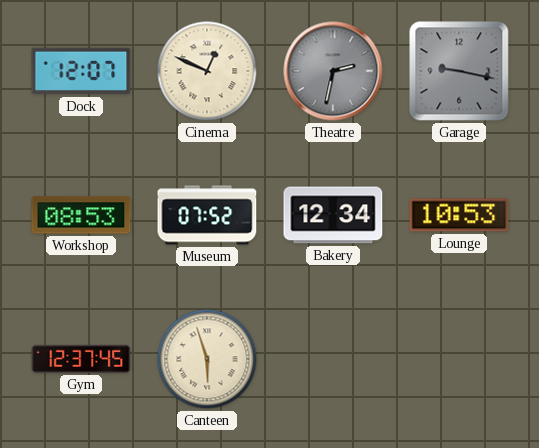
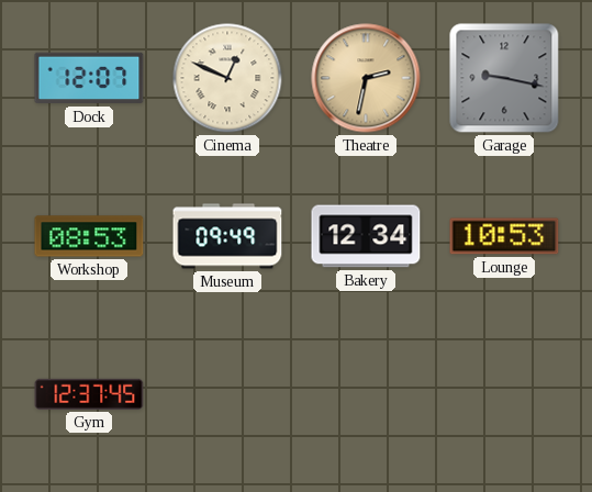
Theatre dial: grey -> champagne
Museum: 07:52 -> 09:49
Canteen: 5:57 -> none
